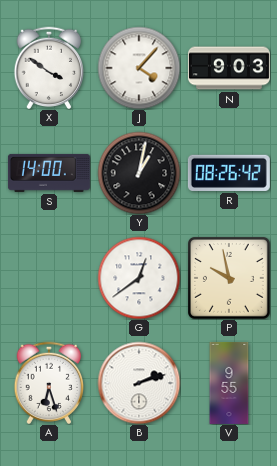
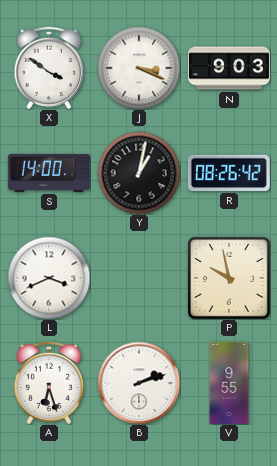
J: 4:07 -> 3:19
L: none -> 3:41
G: 12:39 -> none
